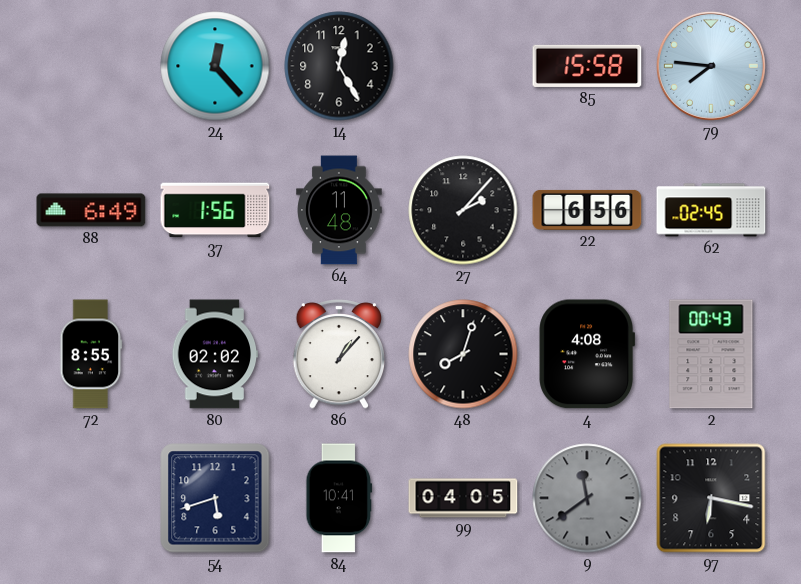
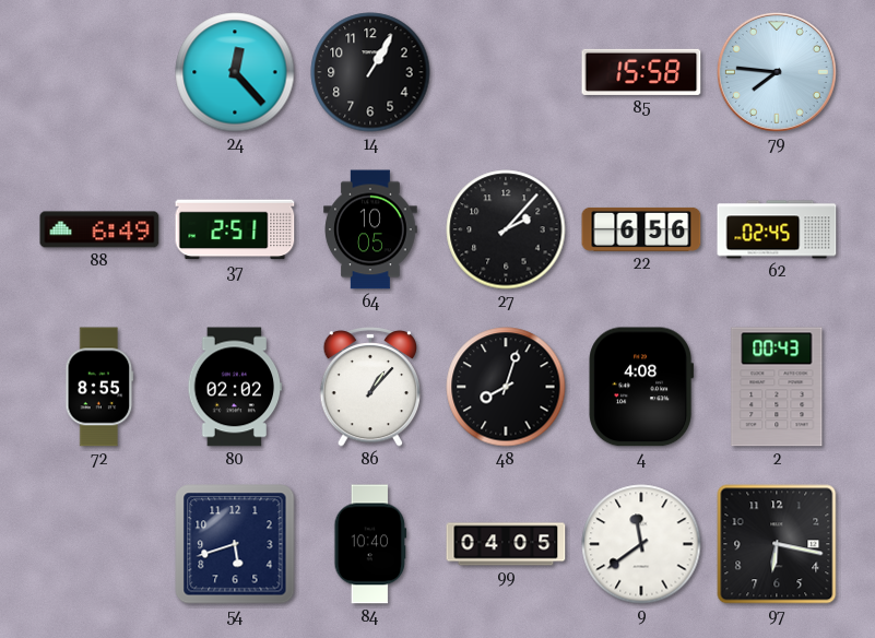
14: 12:25 -> 1:05
37: 1:56 -> 2:51
64: 11:48 -> 10:05
84: 10:41 -> 10:40
9 dial: grey -> white
